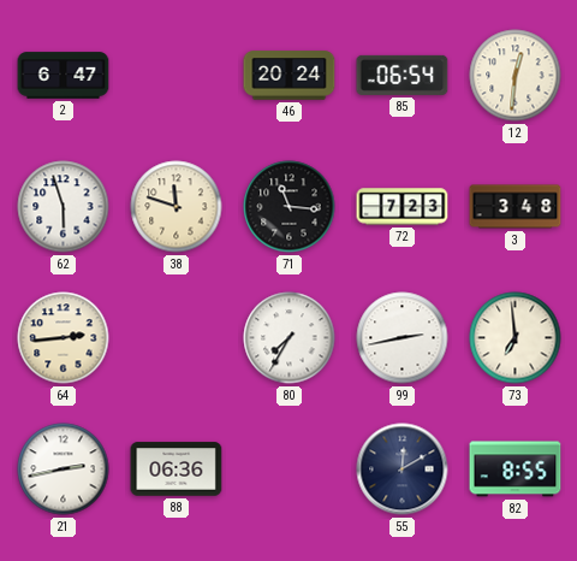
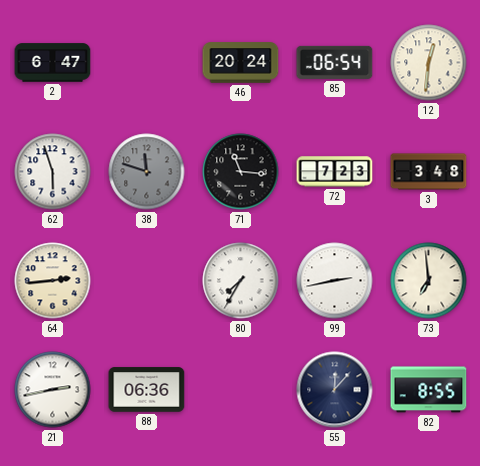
38 dial: cream -> grey
55: 12:10 -> 12:07
